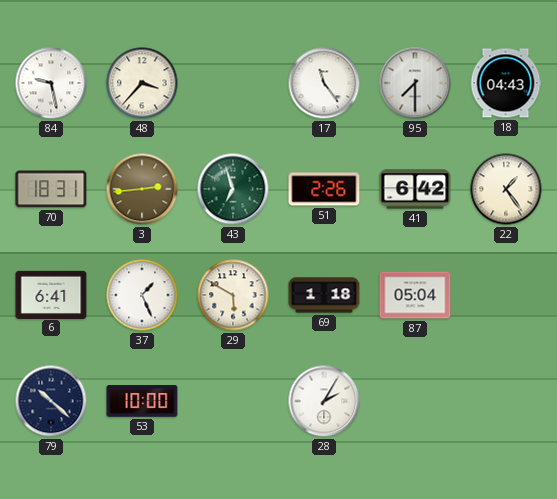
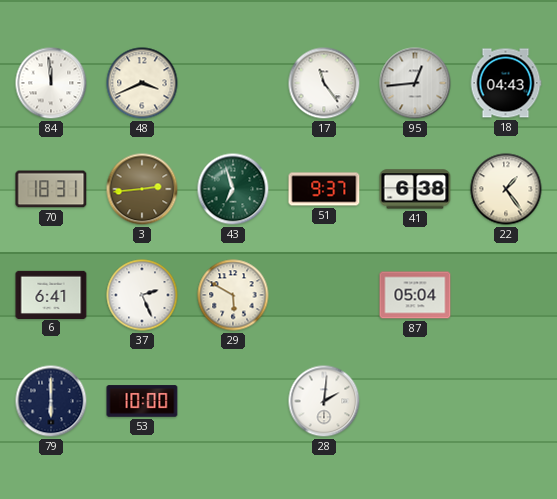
84: 9:28 -> 11:59
48: 3:37 -> 3:41
95: 7:30 -> 12:44
51: 2:26 -> 9:37
41: 6:42 -> 6:38
37: 1:26 -> 2:26
69: 1:18 -> none
79: 10:22 -> 6:00
28: 2:05 -> 2:01
